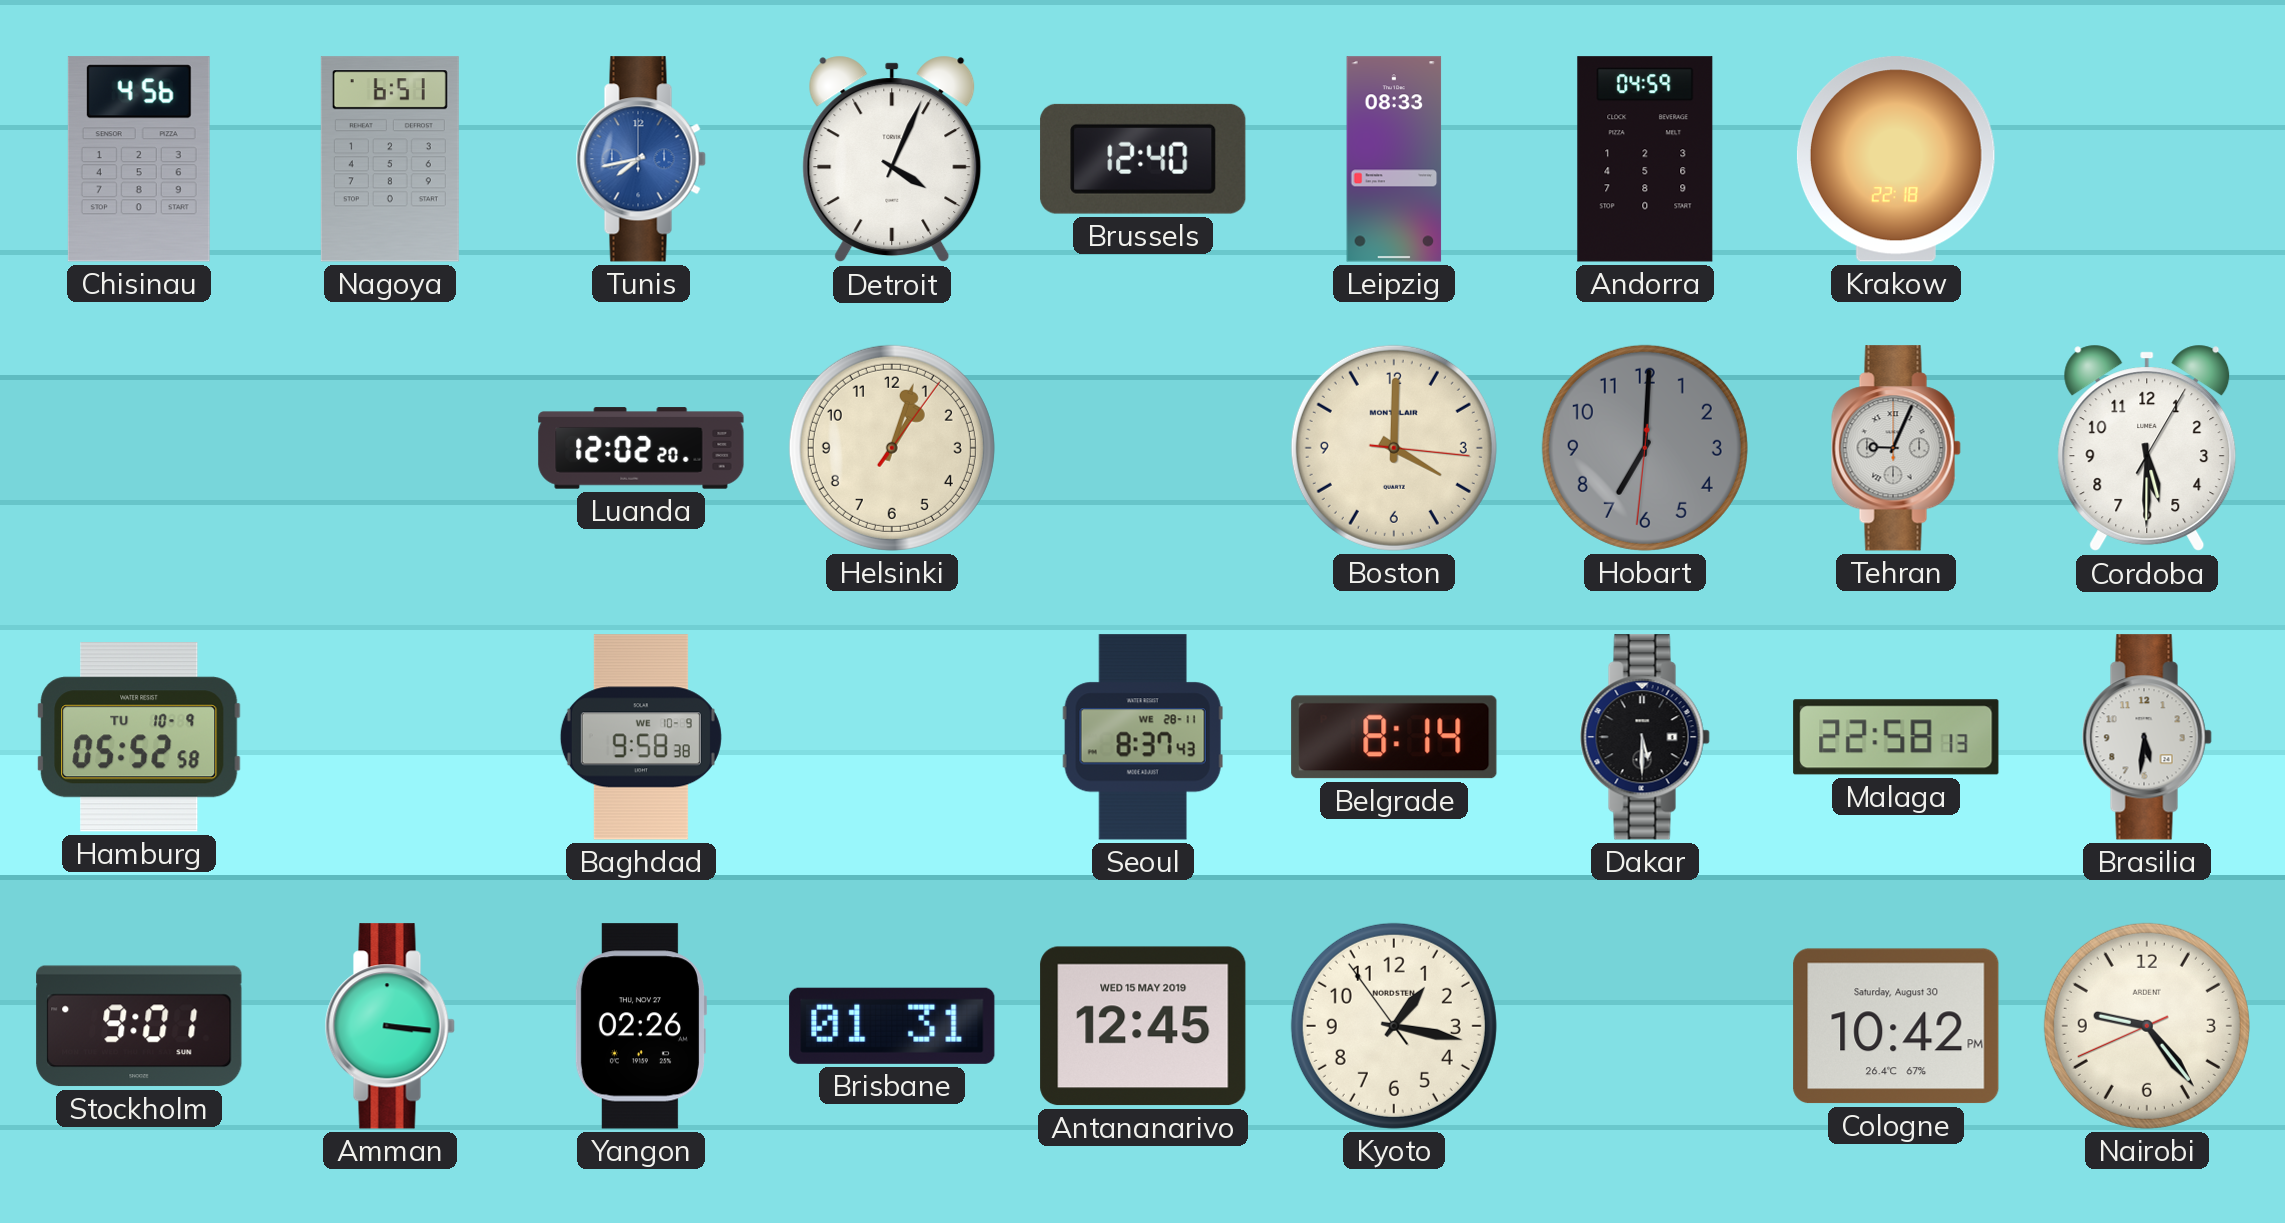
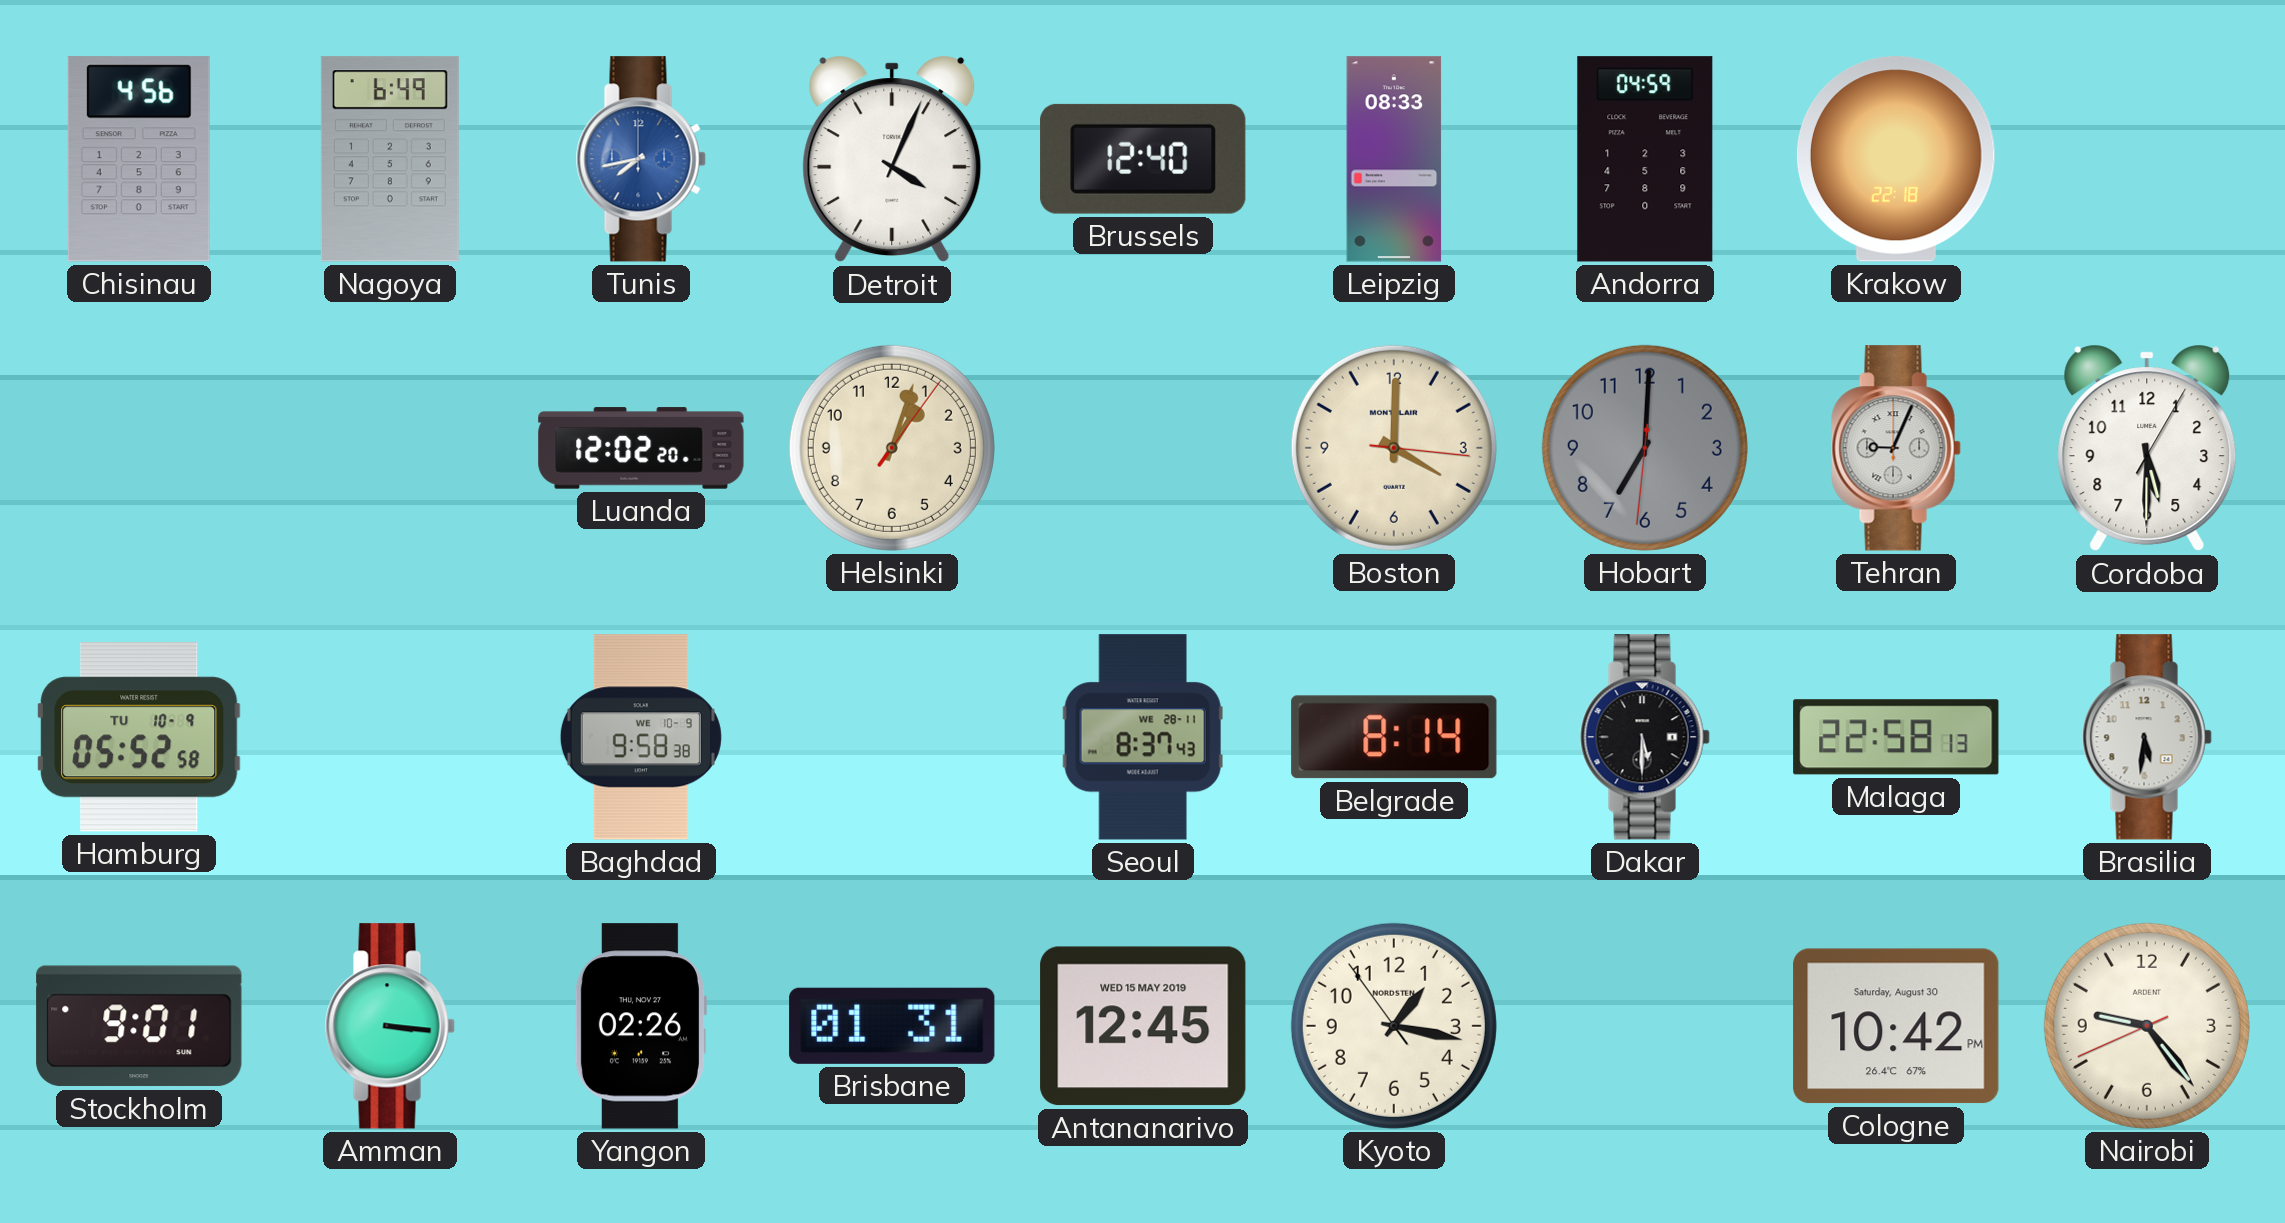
Nagoya: 6:51 -> 6:49
